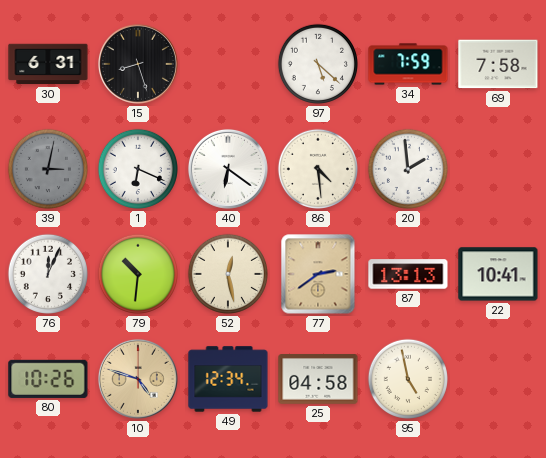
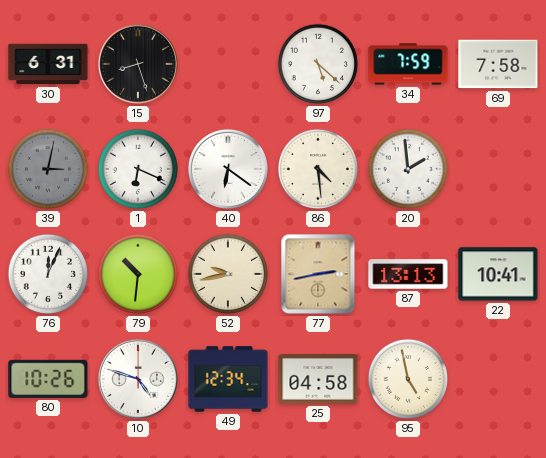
52: 12:28 -> 9:43
77: 2:39 -> 2:43
10 dial: champagne -> white
